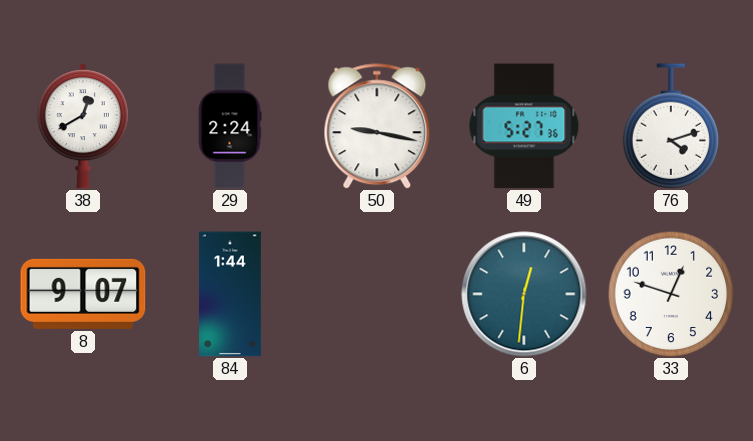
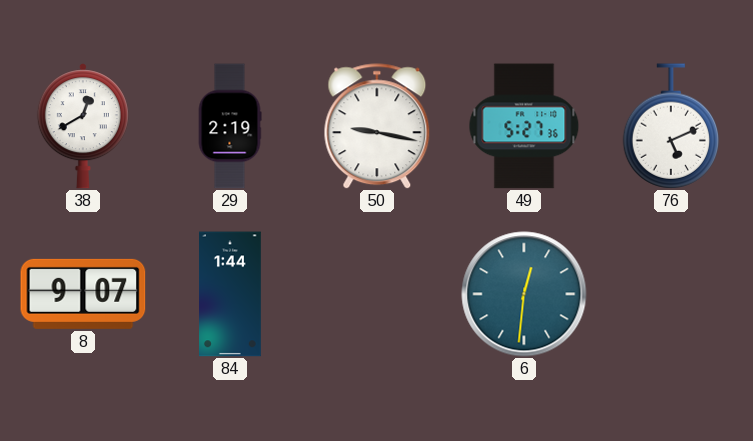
29: 2:24 -> 2:19
76: 4:12 -> 5:11
33: 12:48 -> none
